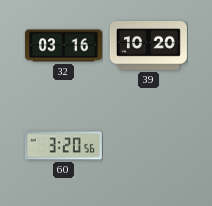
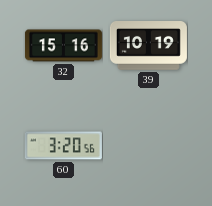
32: 03:16 -> 15:16
39: 10:20 -> 10:19
